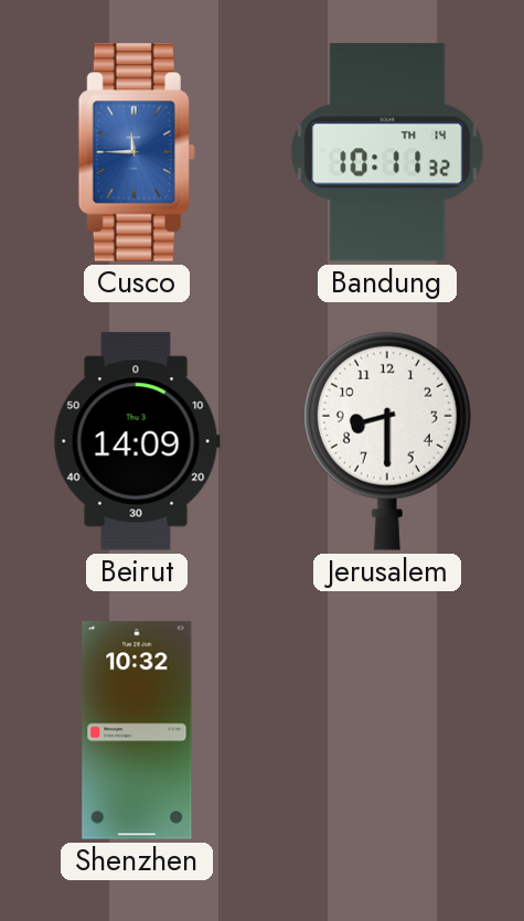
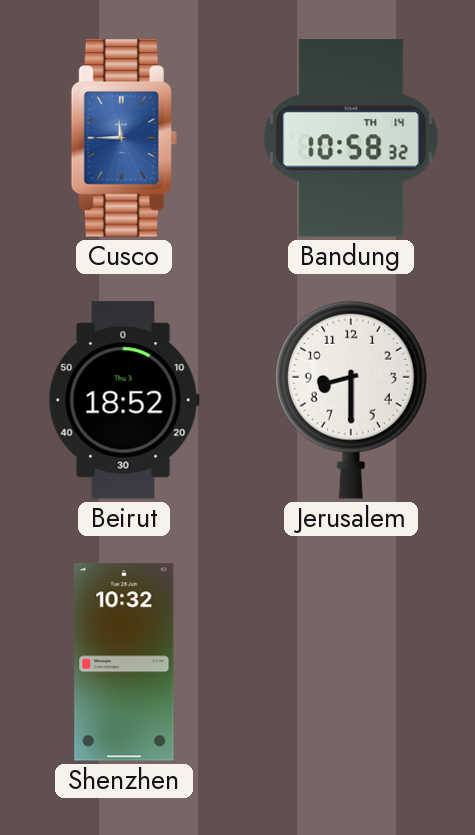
Bandung: 10:11 -> 10:58
Beirut: 14:09 -> 18:52
